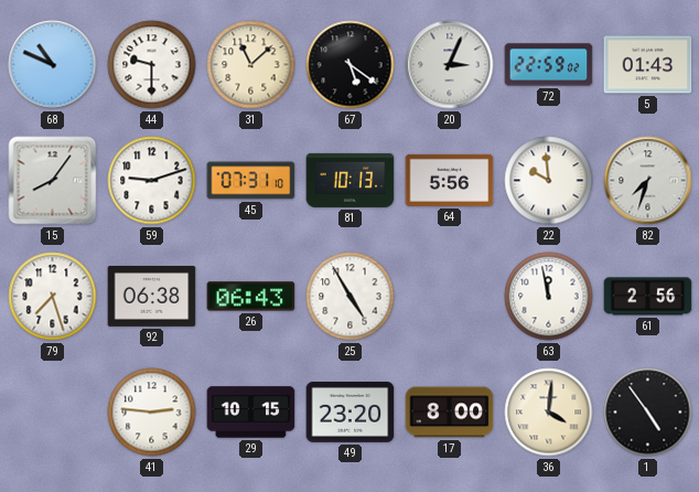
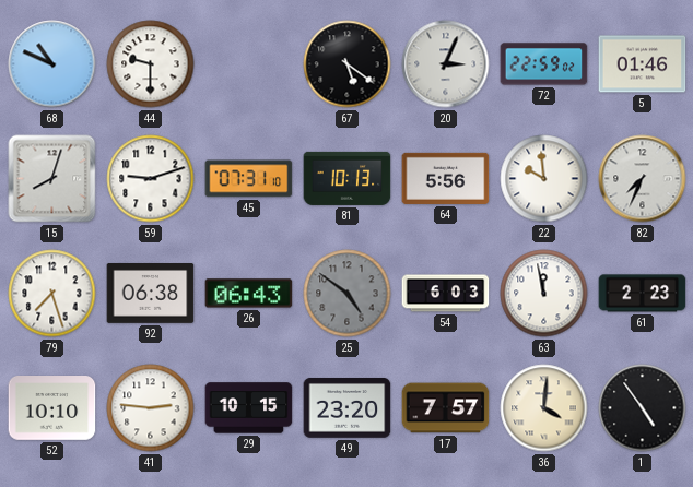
31: 11:08 -> none
5: 01:43 -> 01:46
15: 8:06 -> 8:03
82: 7:33 -> 7:34
25: 4:55 -> 4:51
25 dial: white -> grey
54: none -> 6:03
61: 2:56 -> 2:23
52: none -> 10:10
17: 8:00 -> 7:57
